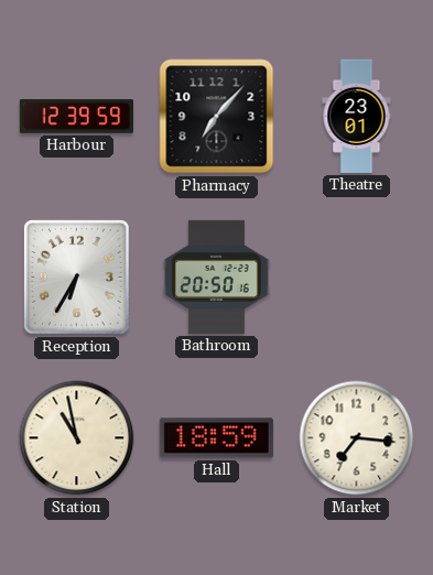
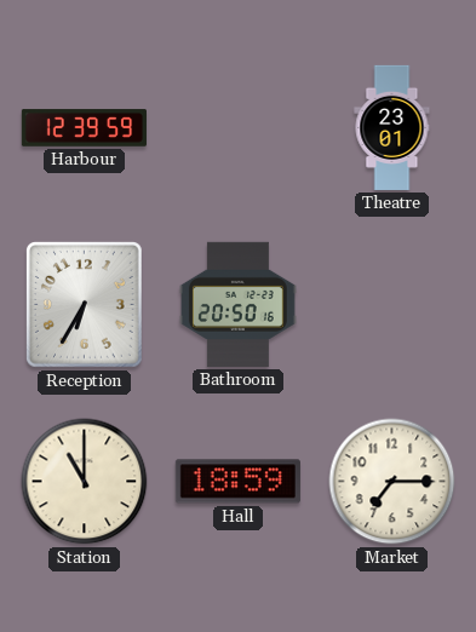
Pharmacy: 7:07 -> none
Station: 10:58 -> 11:00
Market: 7:16 -> 7:15
